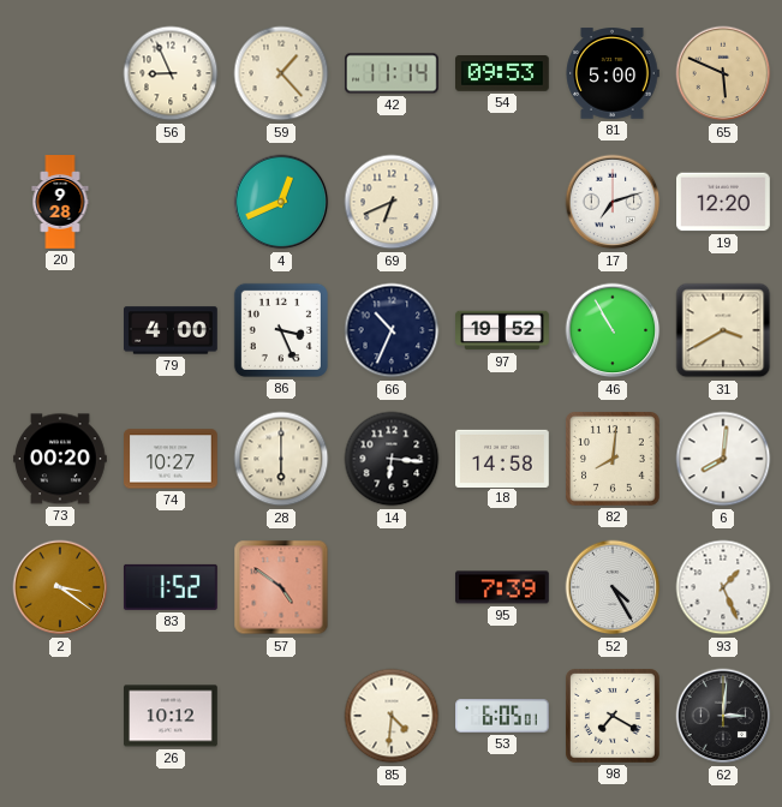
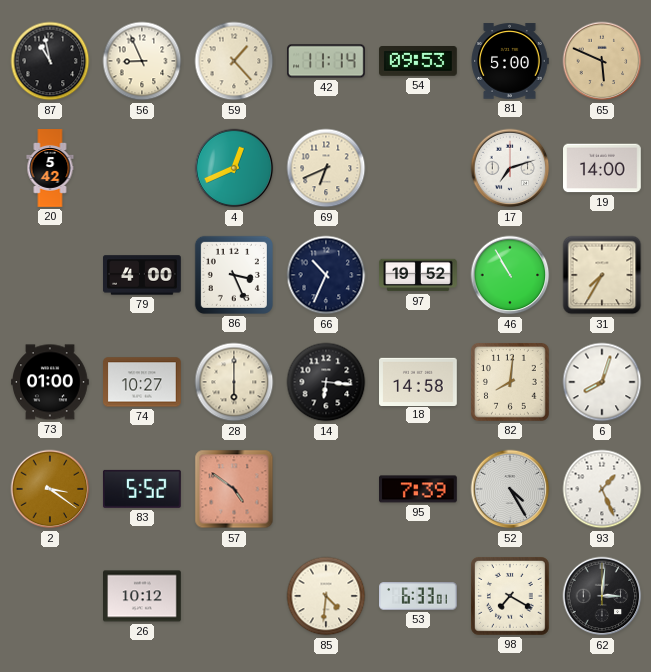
87: none -> 10:58
20: 9:28 -> 5:42
19: 12:20 -> 14:00
31: 3:40 -> 7:35
73: 00:20 -> 01:00
6: 8:01 -> 8:03
83: 1:52 -> 5:52
53: 6:05 -> 6:33
